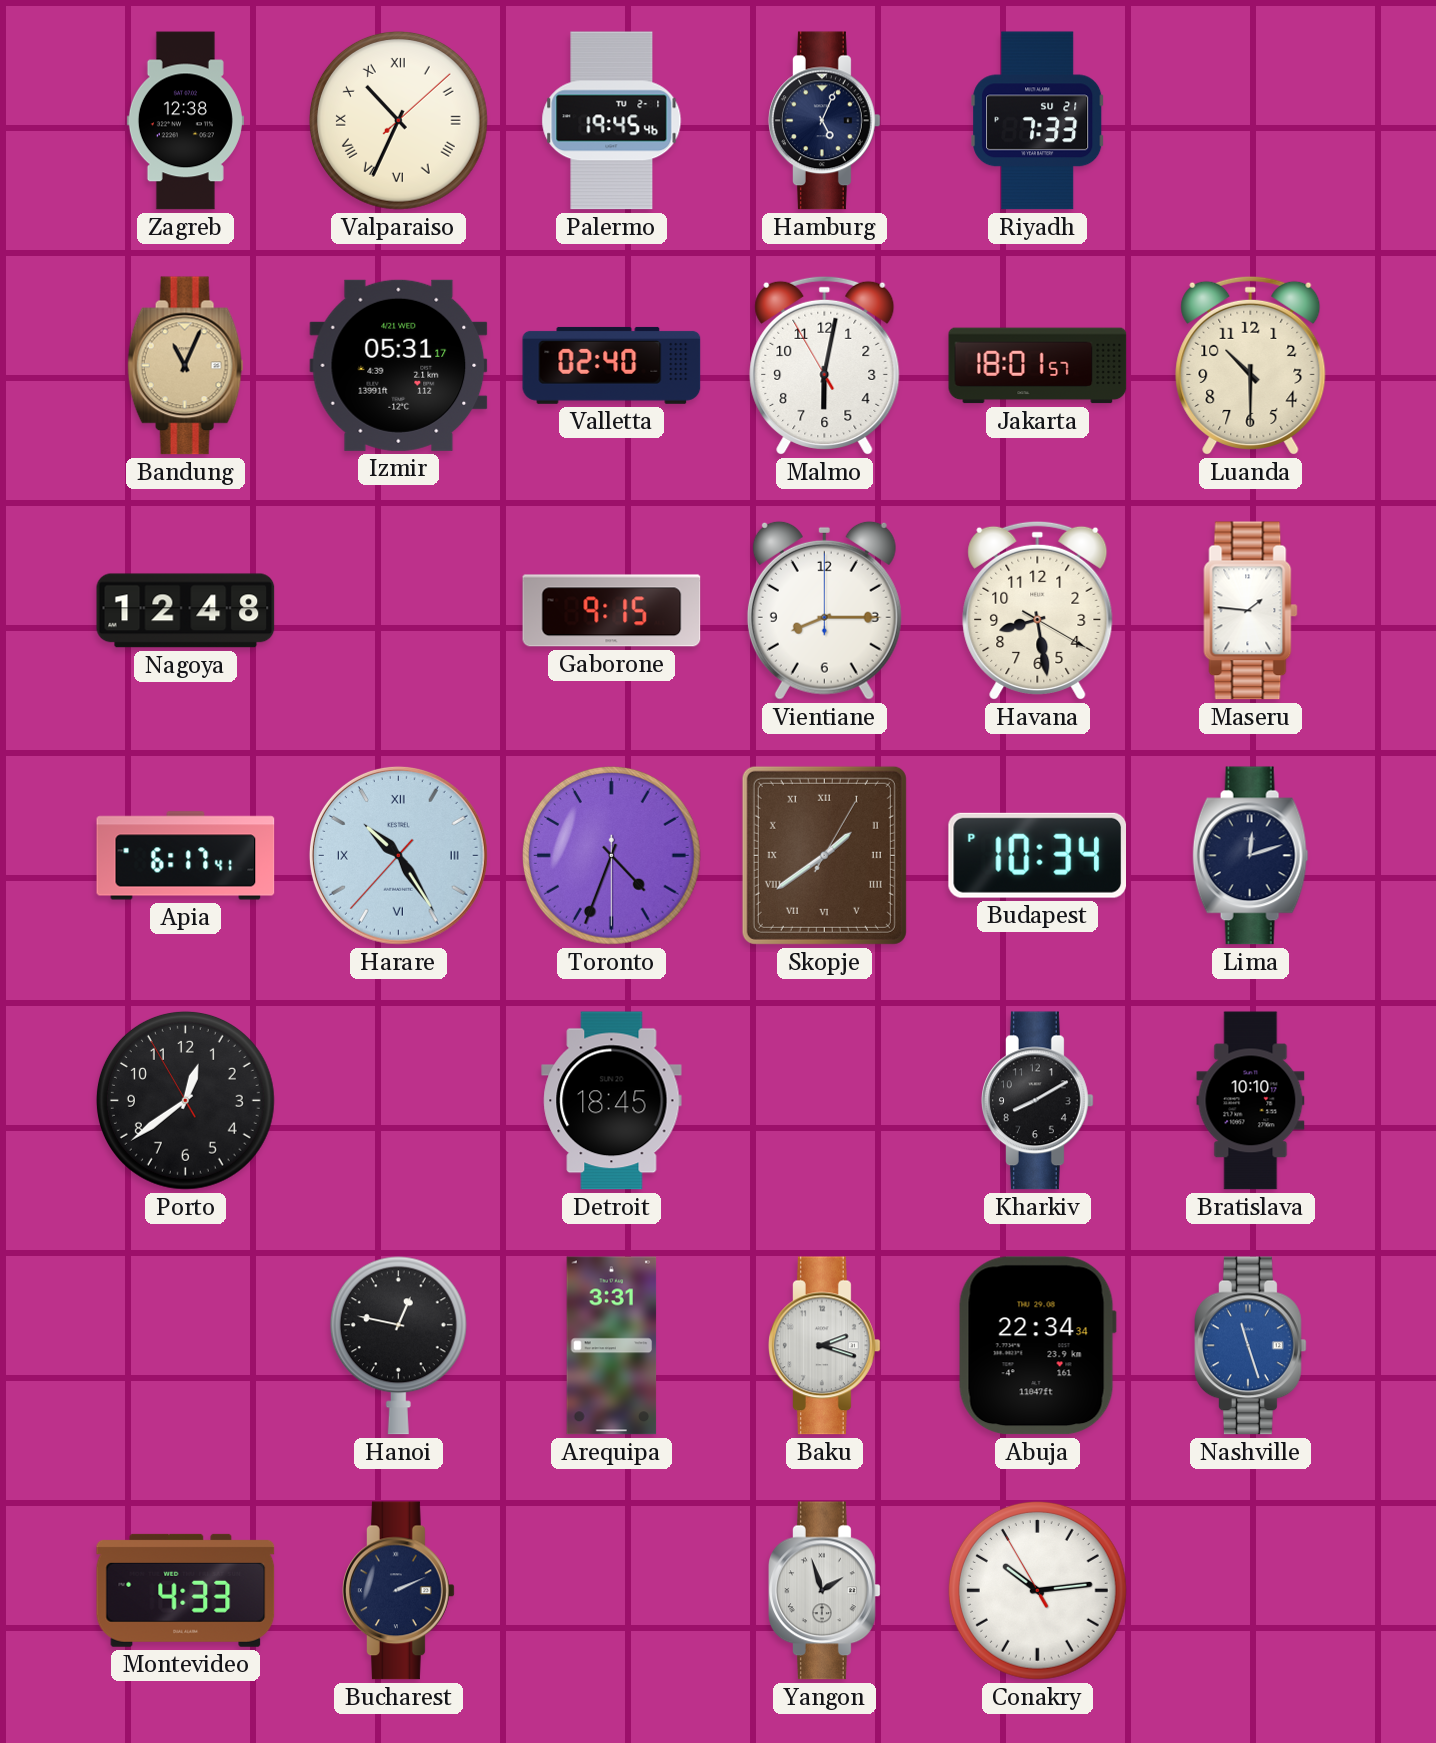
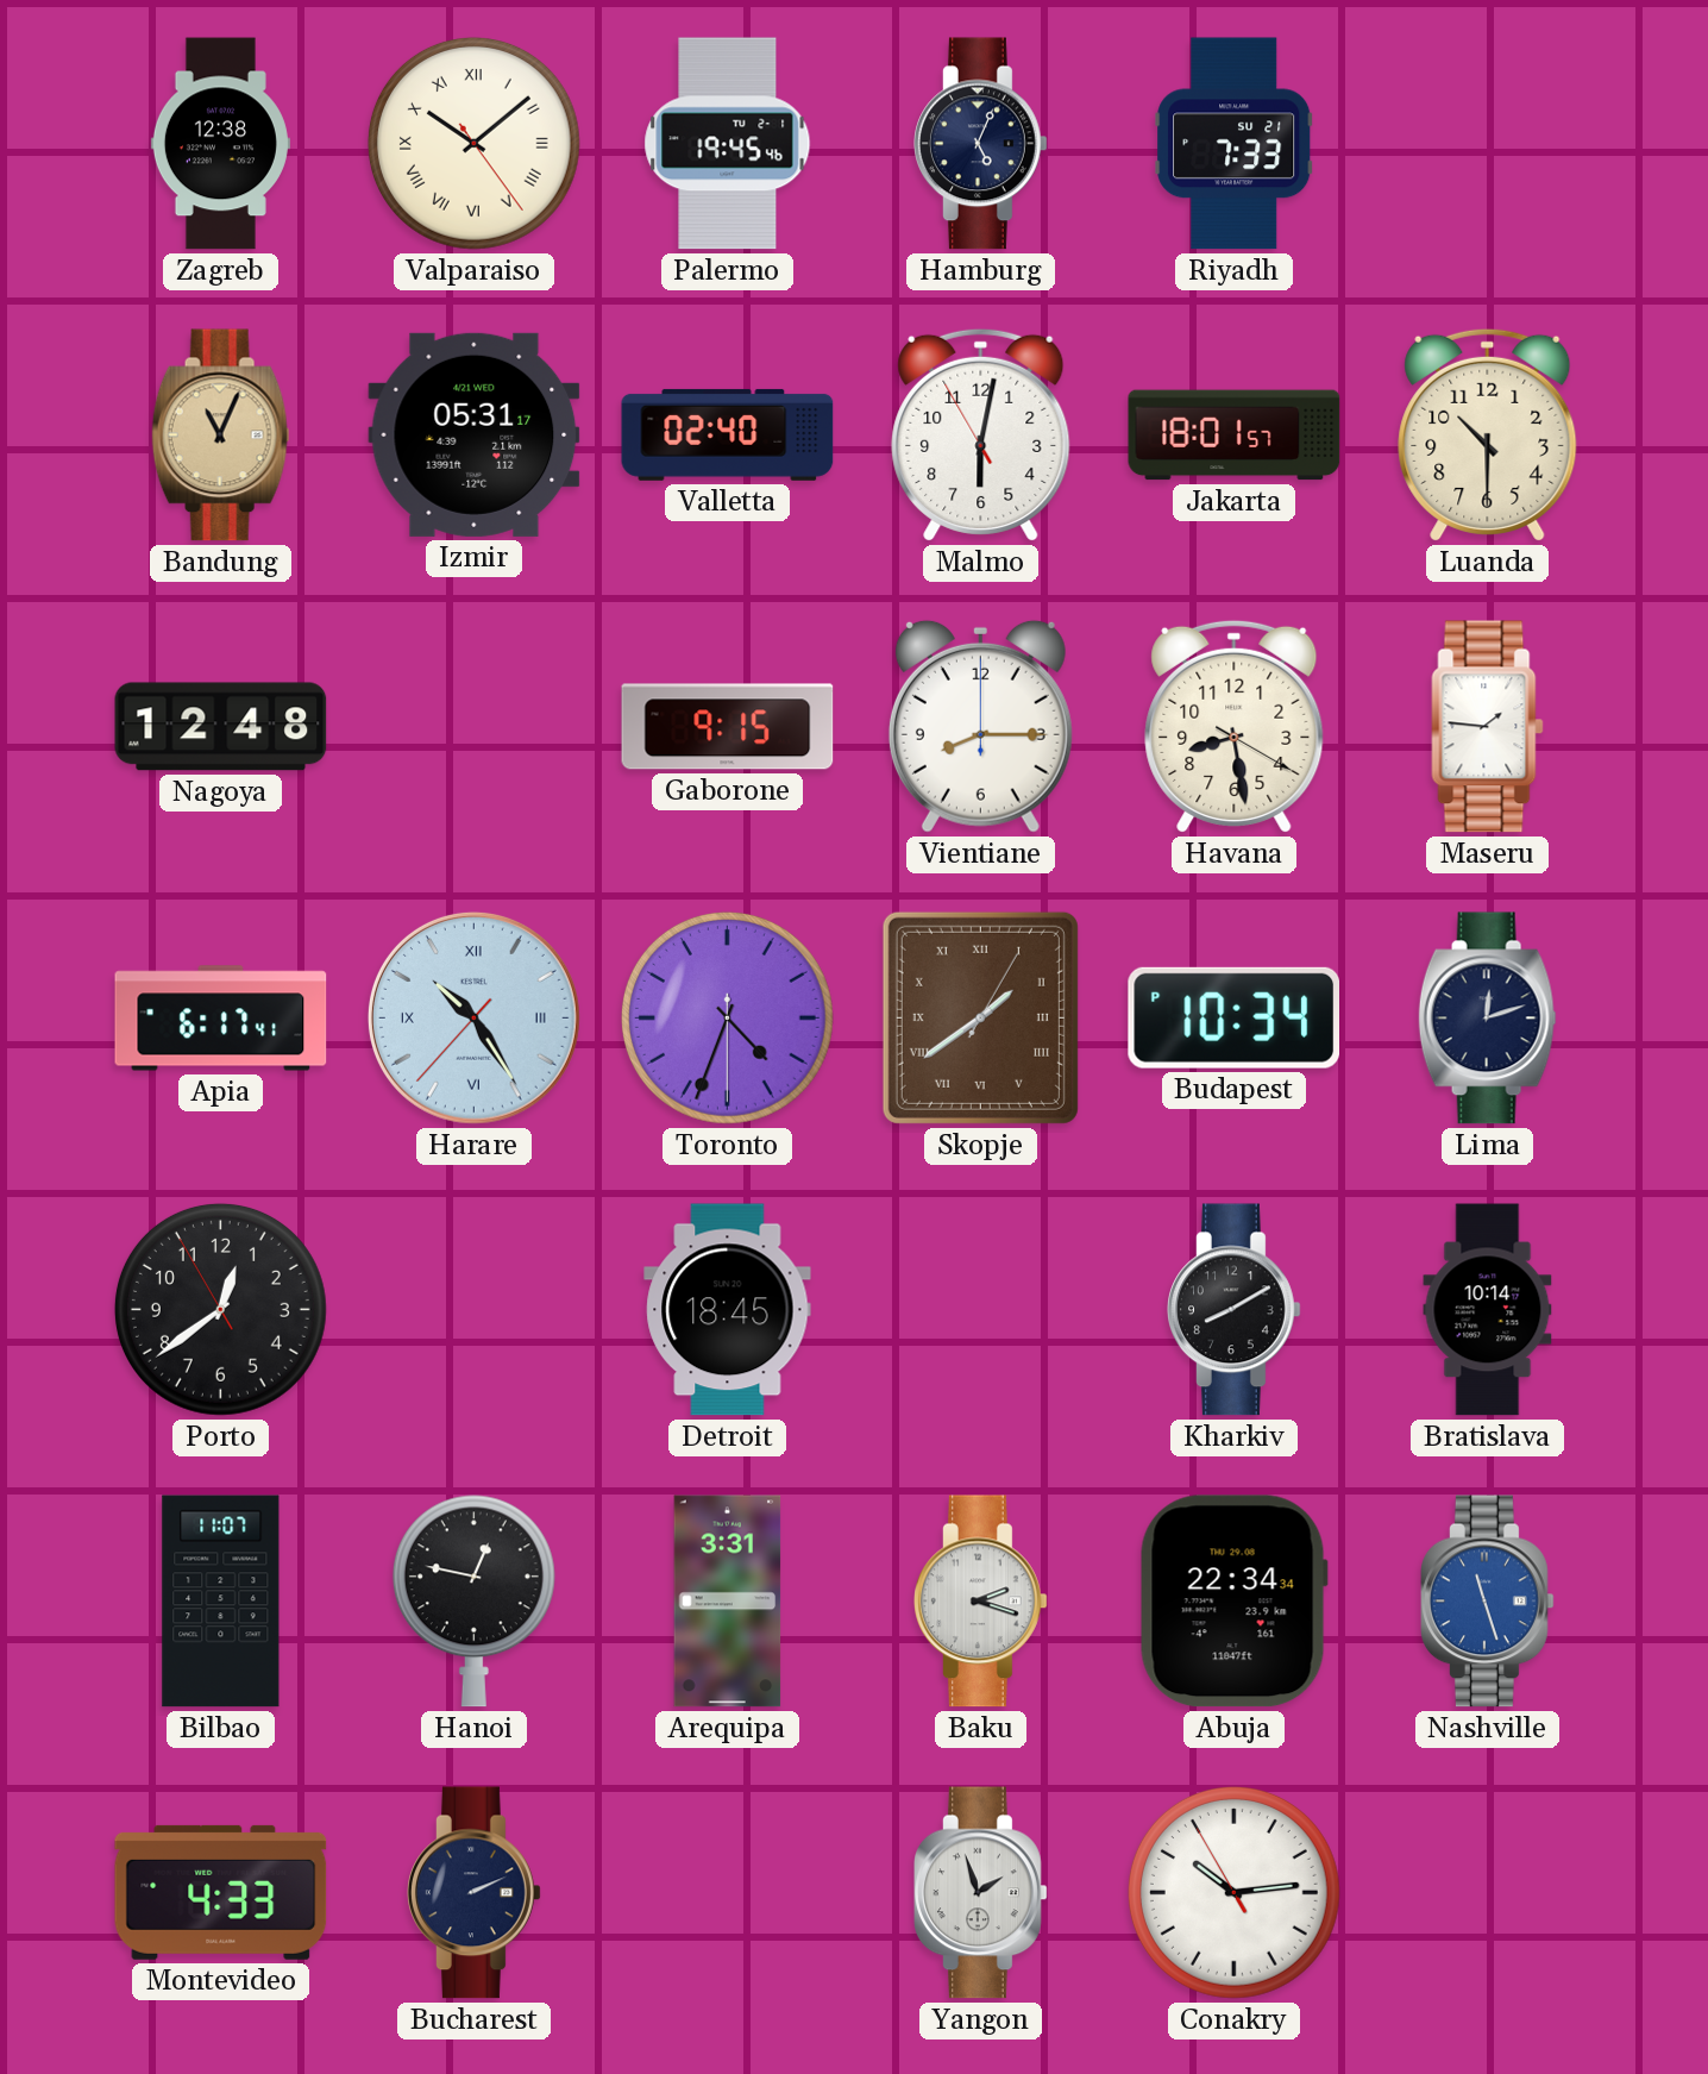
Valparaiso: 10:34 -> 10:08
Bratislava: 10:10 -> 10:14
Bilbao: none -> 11:07
